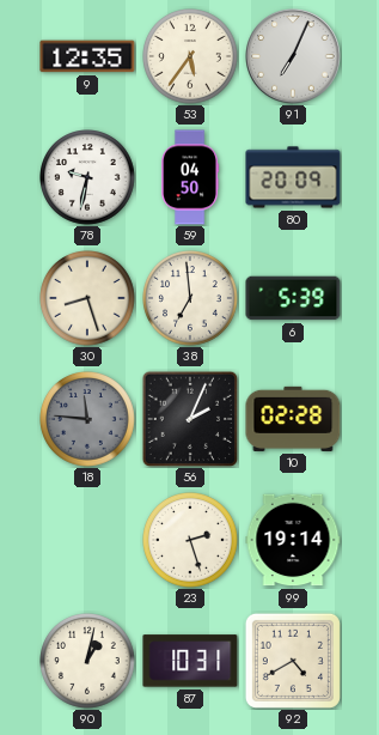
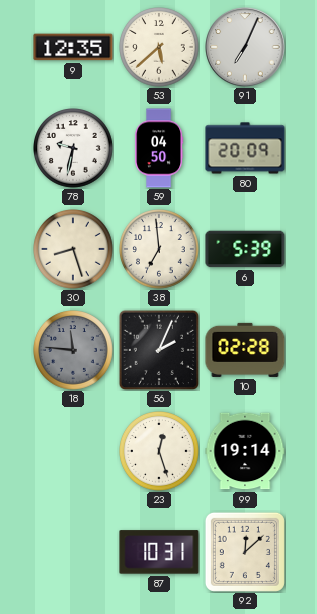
53: 5:36 -> 5:38
23: 2:27 -> 12:27
90: 1:02 -> none
92: 4:40 -> 12:08
